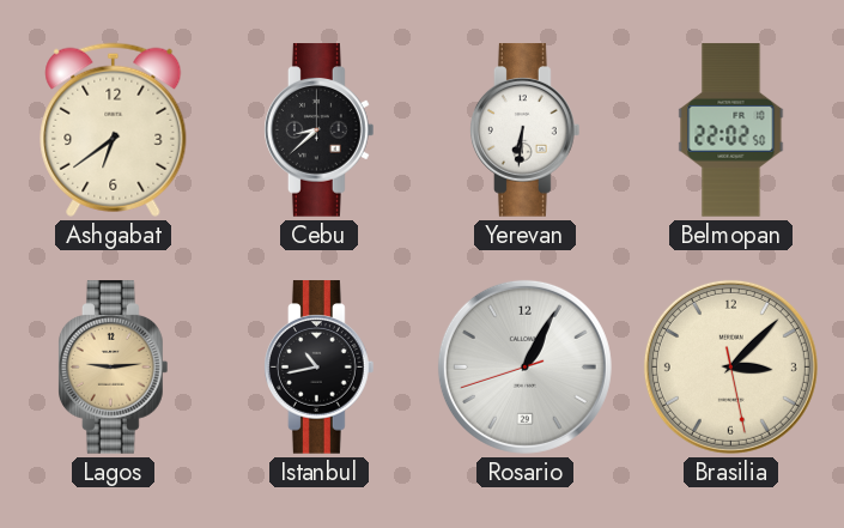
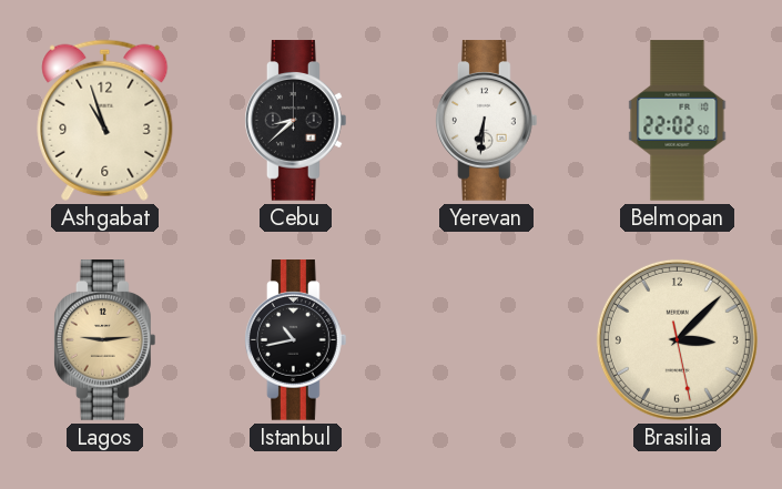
Ashgabat: 6:39 -> 10:57
Rosario: 1:04 -> none
